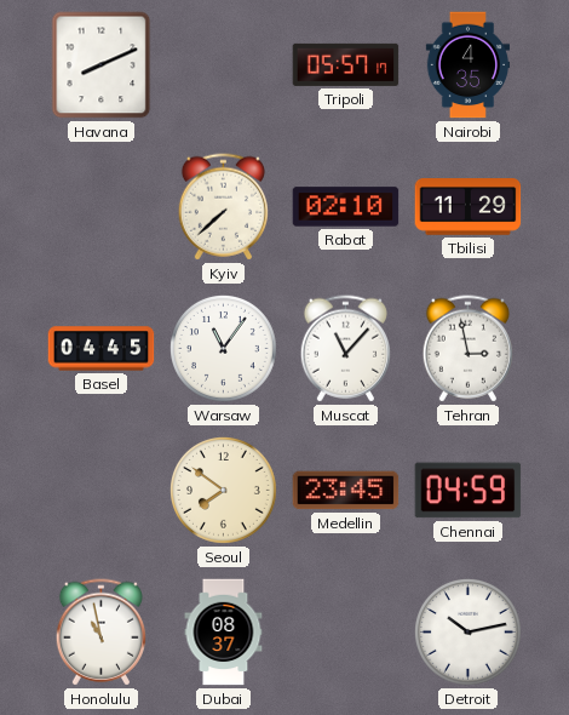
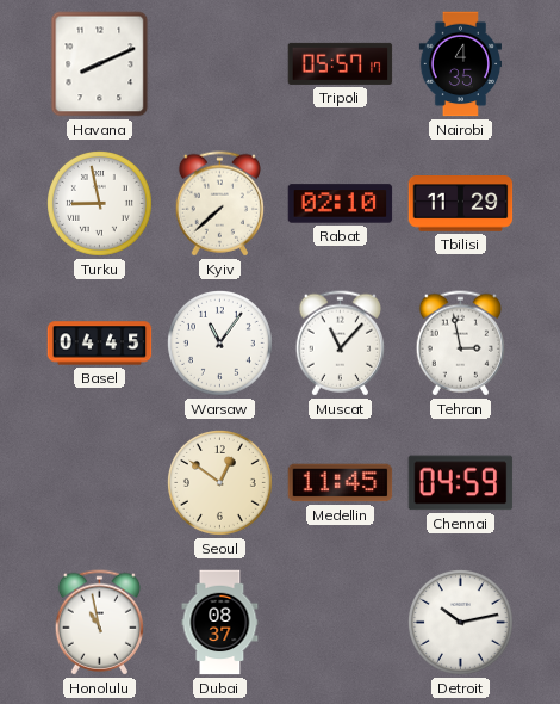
Turku: none -> 8:58
Seoul: 7:51 -> 12:51
Medellin: 23:45 -> 11:45
